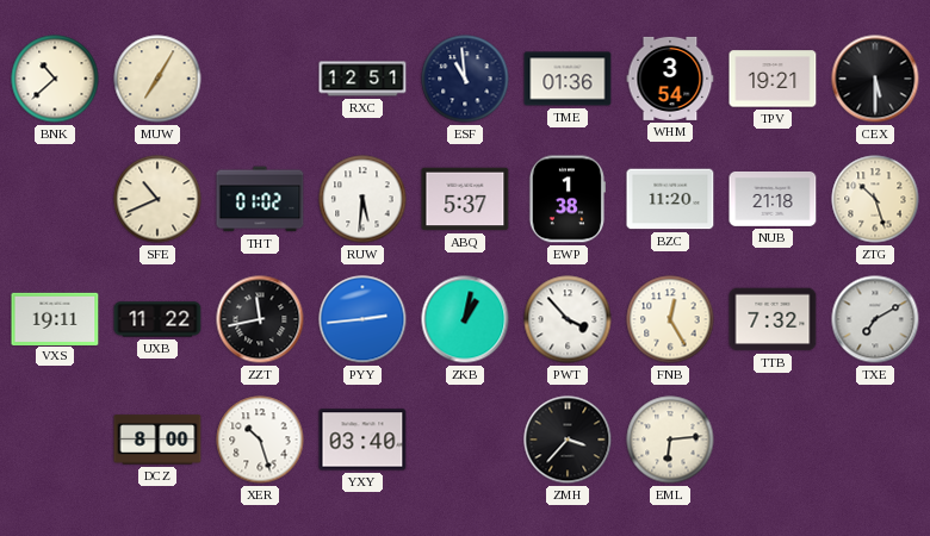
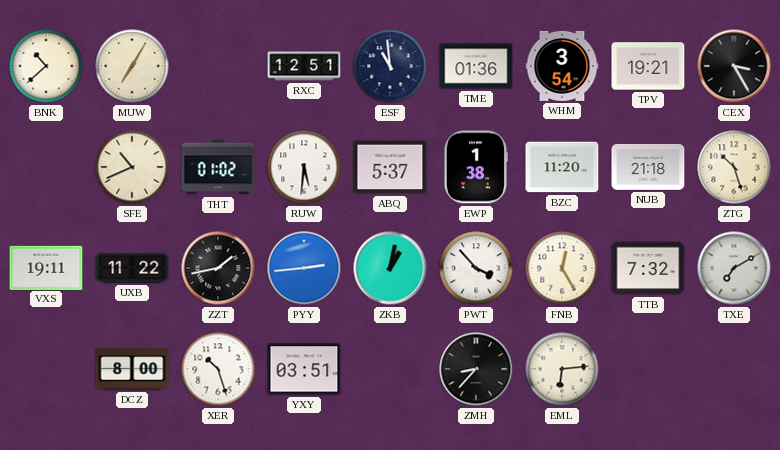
CEX: 5:30 -> 3:25
ZZT: 11:43 -> 1:43
YXY: 03:40 -> 03:51
ZMH: 3:37 -> 8:37
